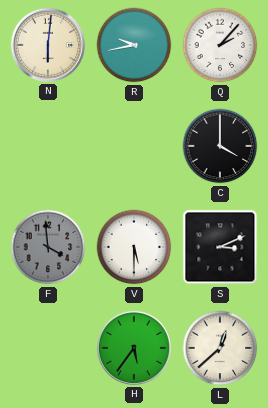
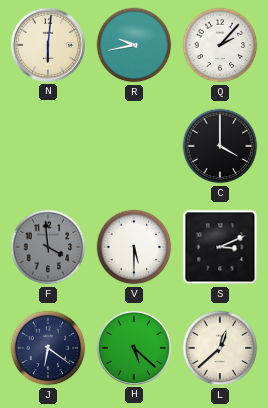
J: none -> 6:21
H: 5:36 -> 5:22
